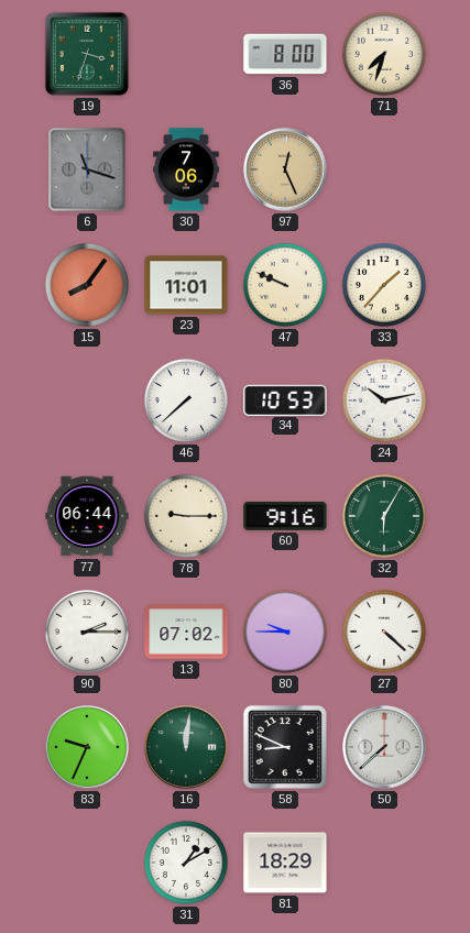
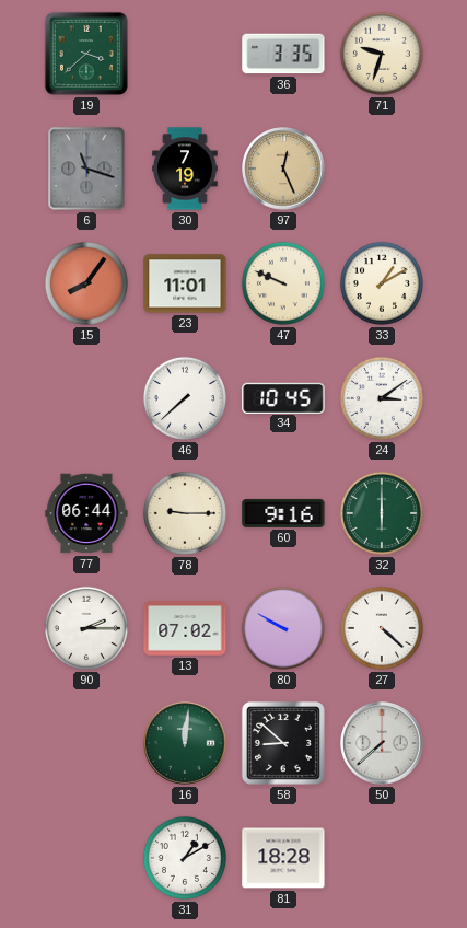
19: 3:33 -> 3:38
36: 8:00 -> 3:35
71: 7:33 -> 9:33
30: 7:06 -> 7:19
33: 1:37 -> 1:10
34: 10:53 -> 10:45
24: 10:13 -> 3:09
32: 6:05 -> 6:00
80: 9:45 -> 9:50
83: 9:34 -> none
58: 8:49 -> 8:52
81: 18:29 -> 18:28
